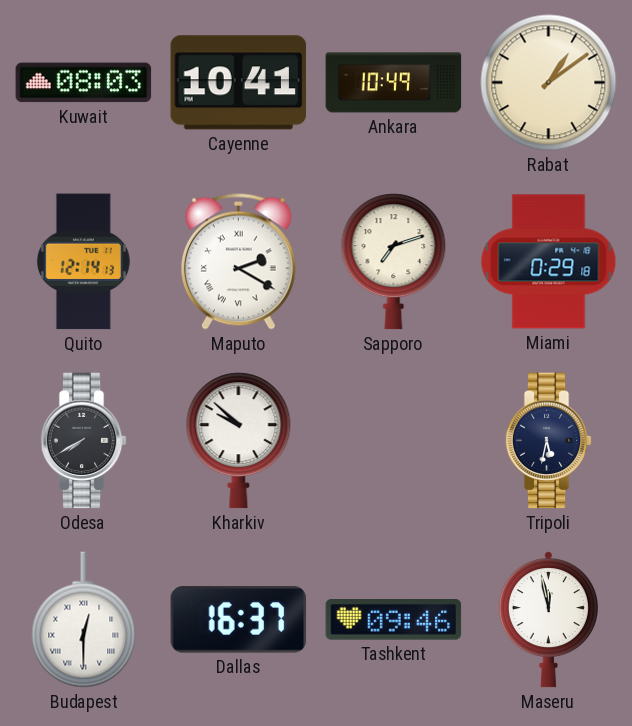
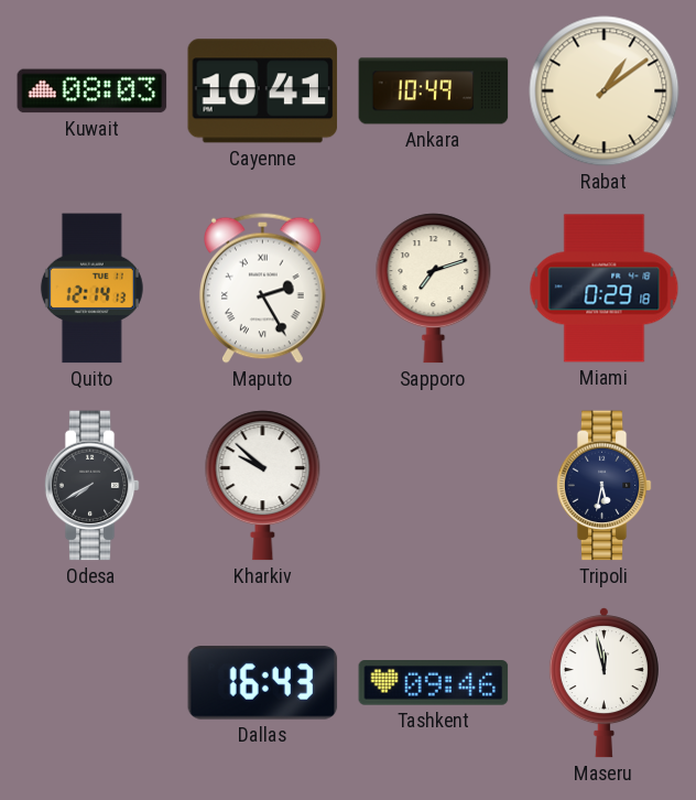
Maputo: 2:20 -> 2:25
Budapest: 12:30 -> none
Dallas: 16:37 -> 16:43
